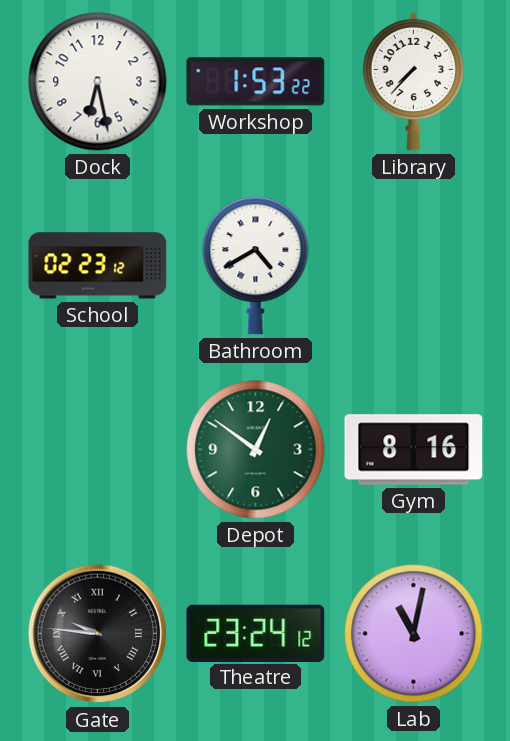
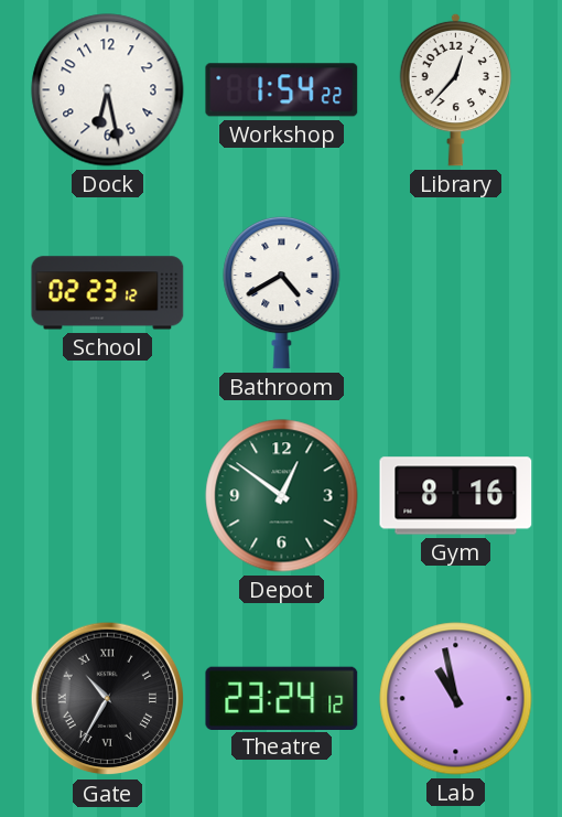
Workshop: 1:53 -> 1:54
Library: 7:37 -> 12:37
Gate: 9:46 -> 10:35
Lab: 11:02 -> 10:58
